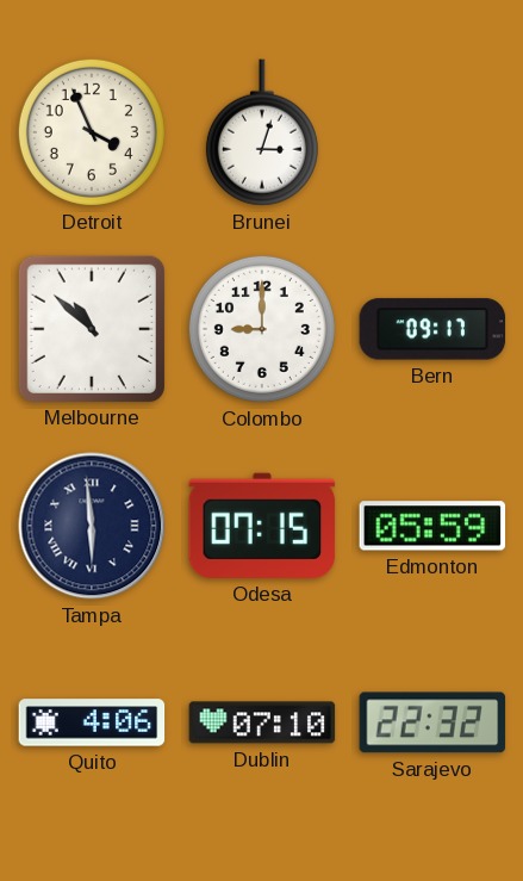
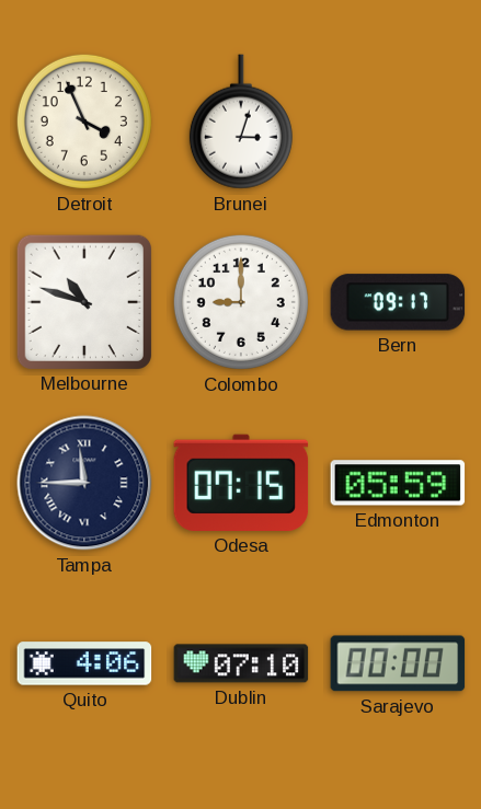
Melbourne: 10:52 -> 10:48
Tampa: 5:59 -> 11:45
Sarajevo: 22:32 -> 00:00
